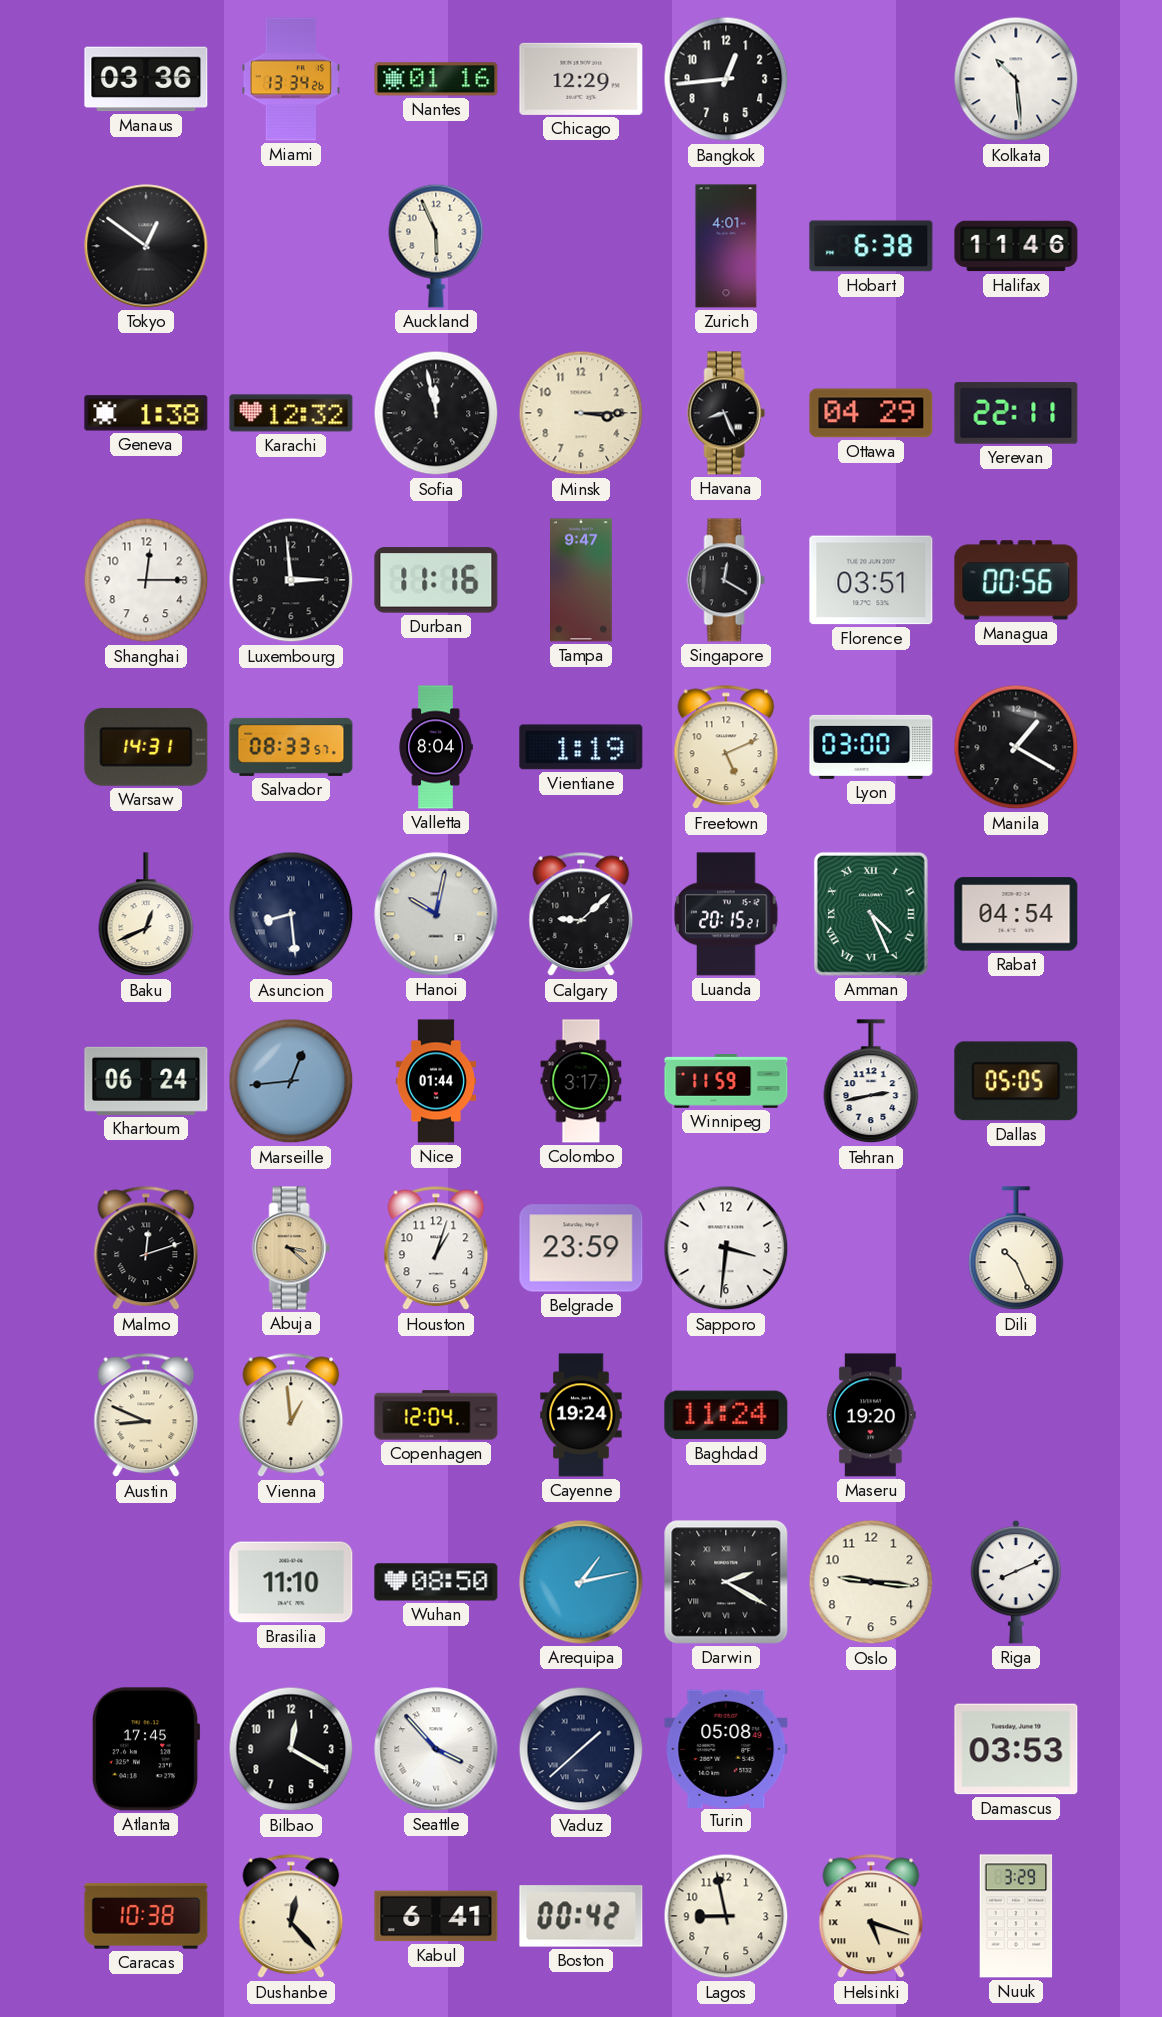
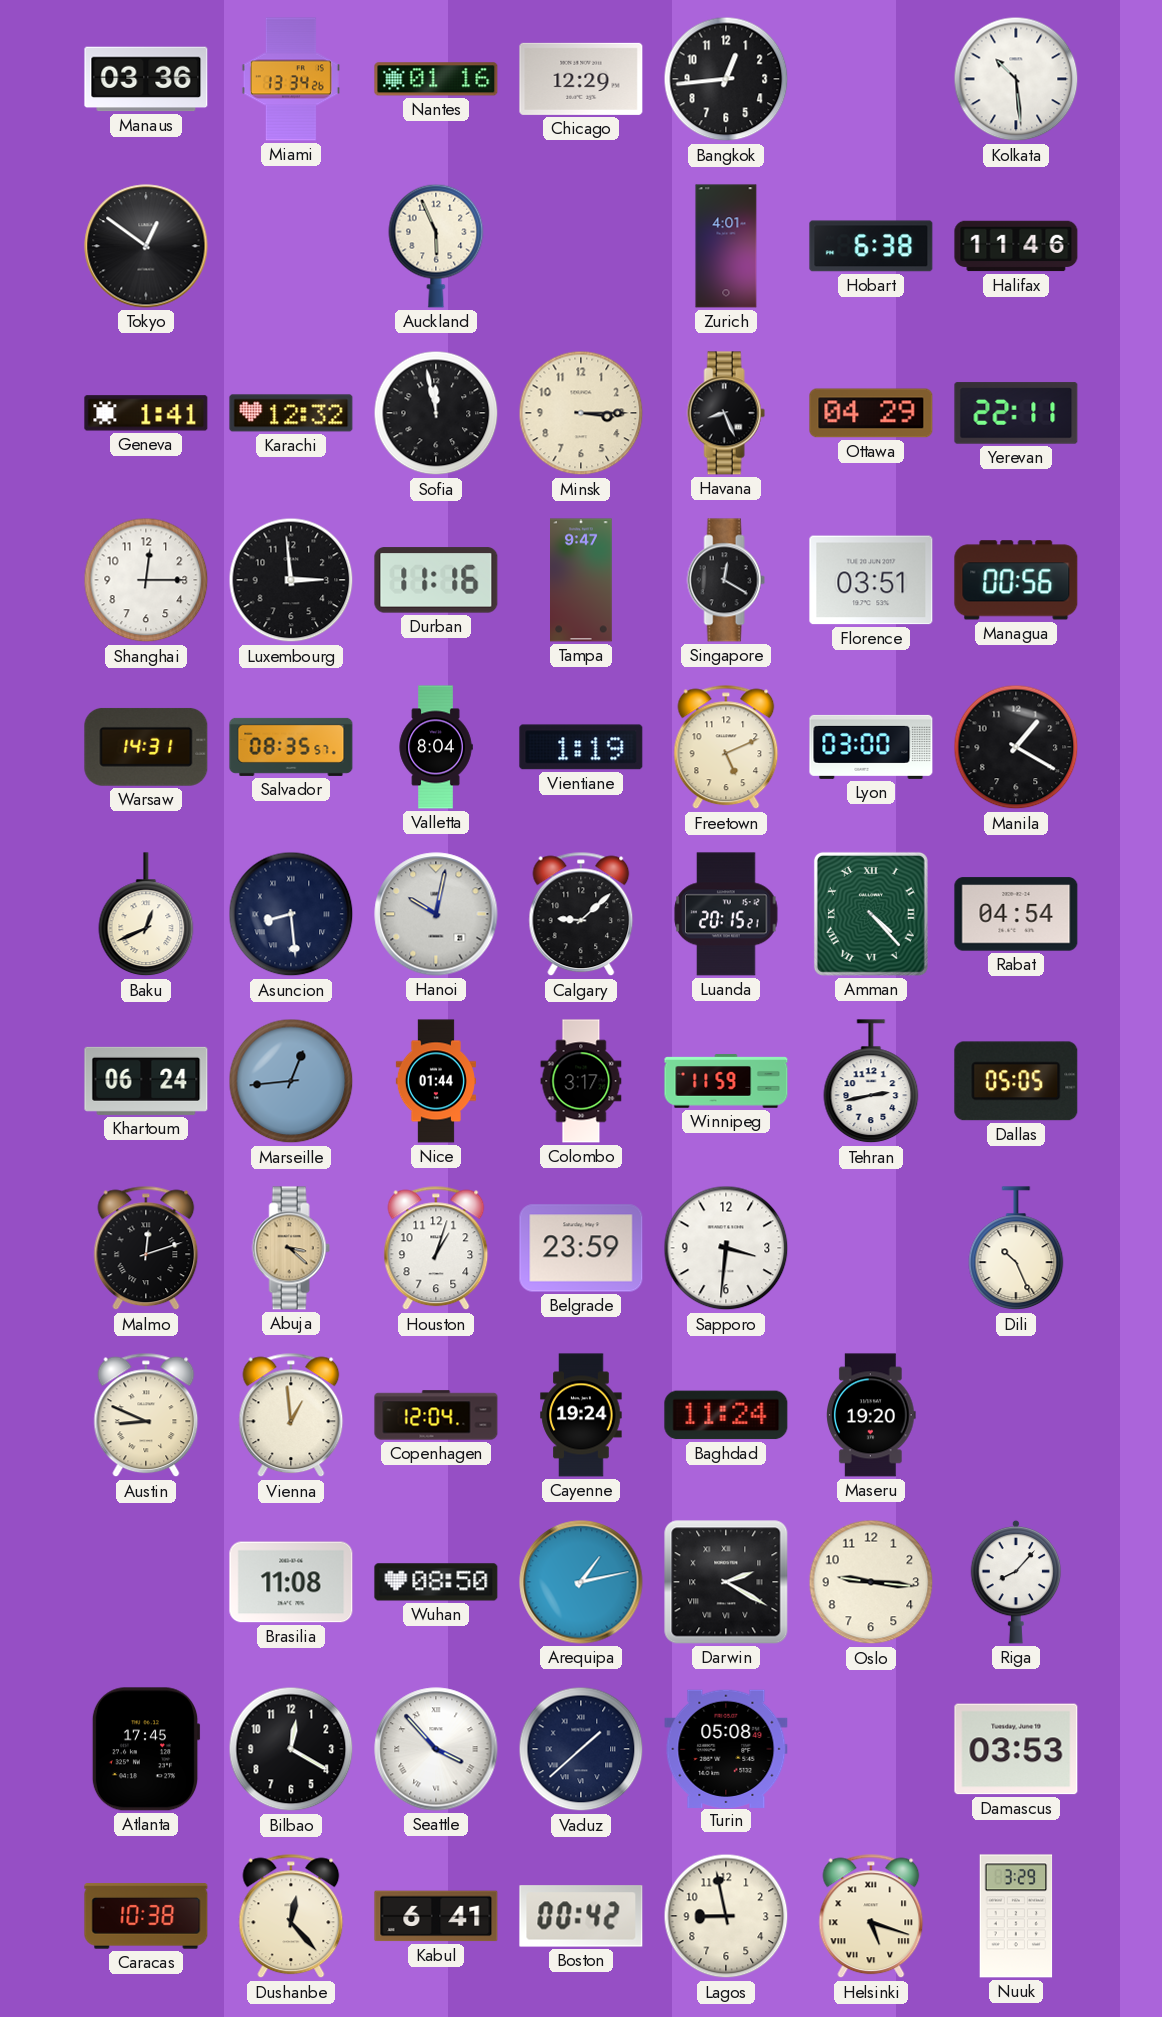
Geneva: 1:38 -> 1:41
Salvador: 08:33 -> 08:35
Amman: 4:26 -> 4:23
Brasilia: 11:10 -> 11:08
Riga: 8:11 -> 8:07
